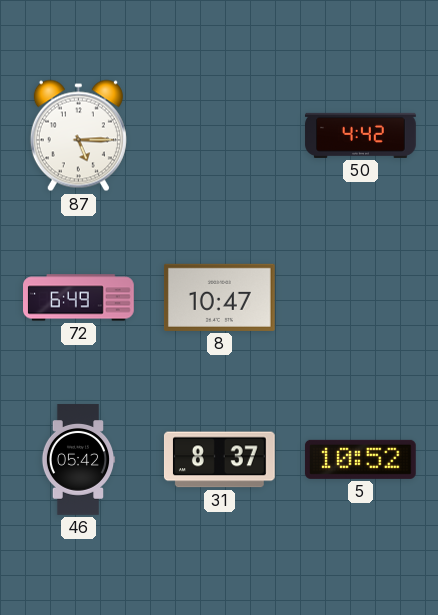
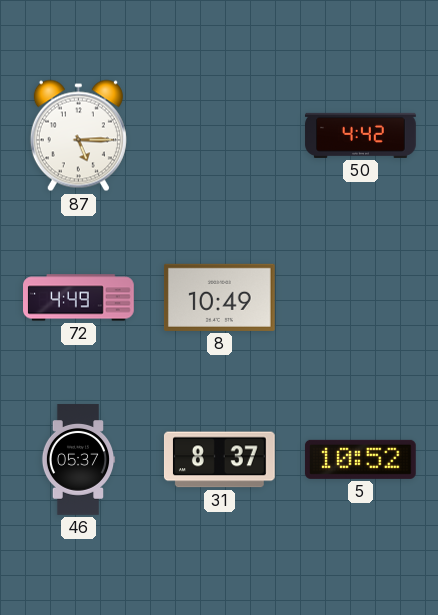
72: 6:49 -> 4:49
8: 10:47 -> 10:49
46: 05:42 -> 05:37
